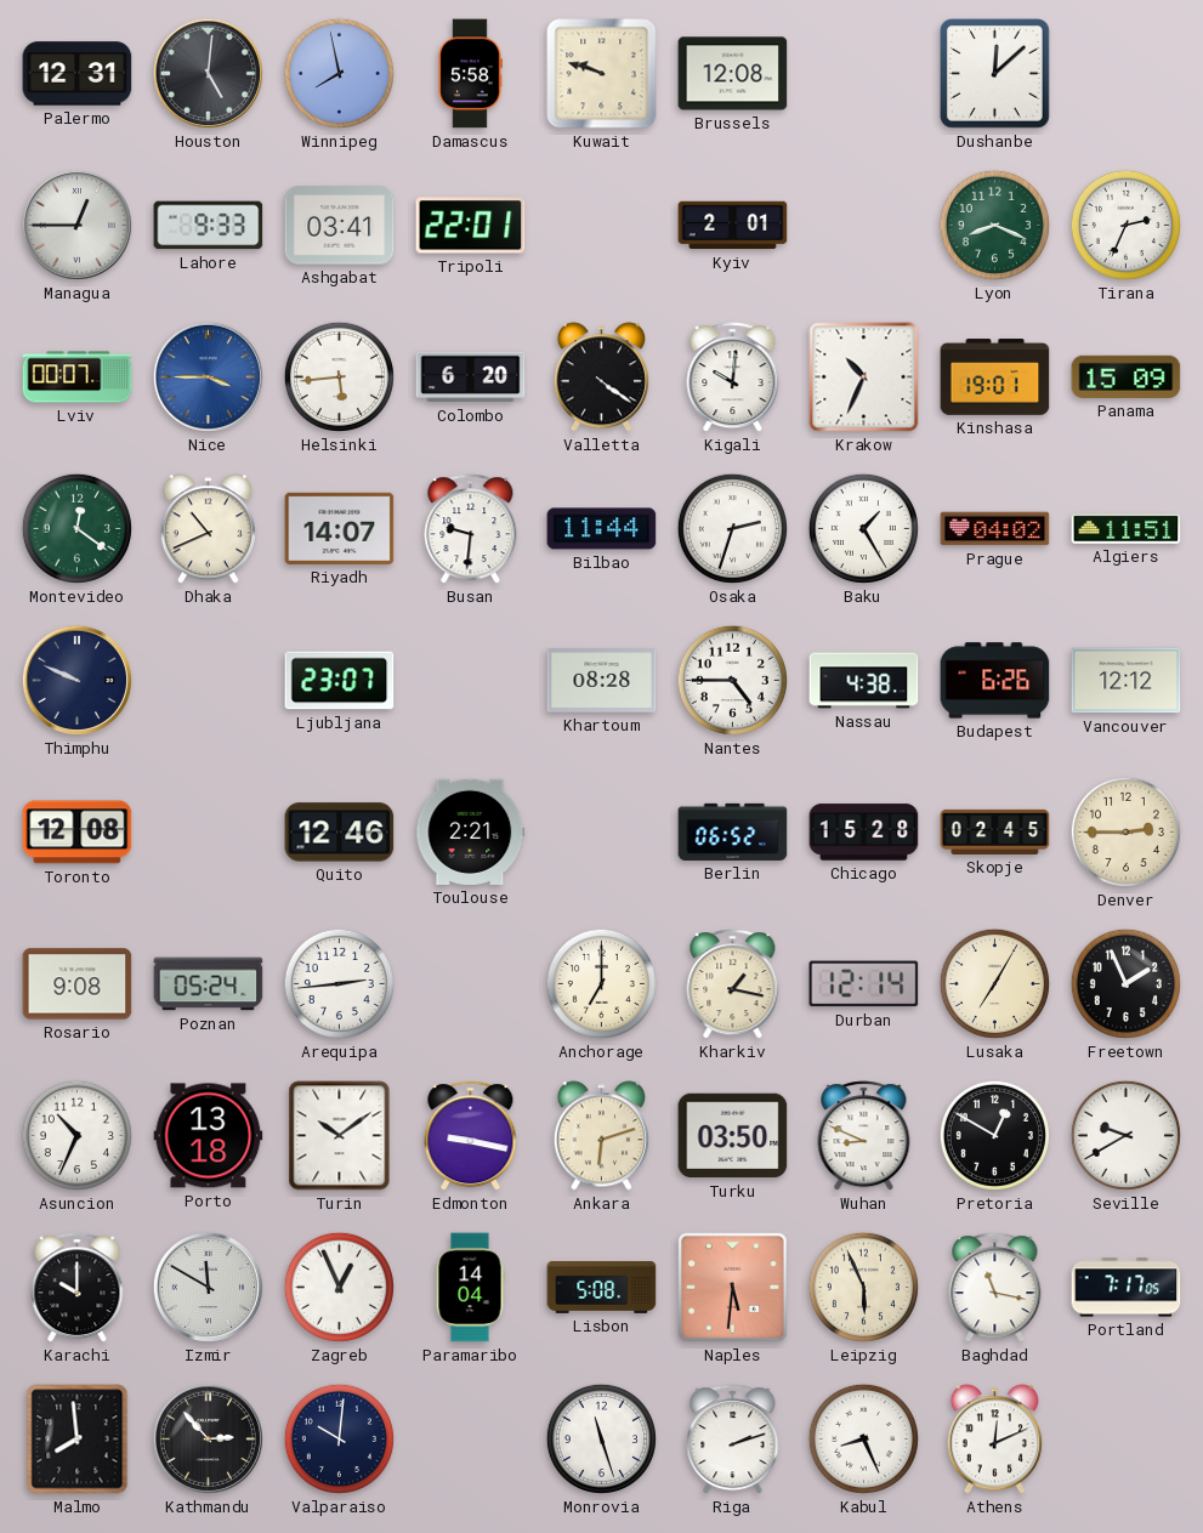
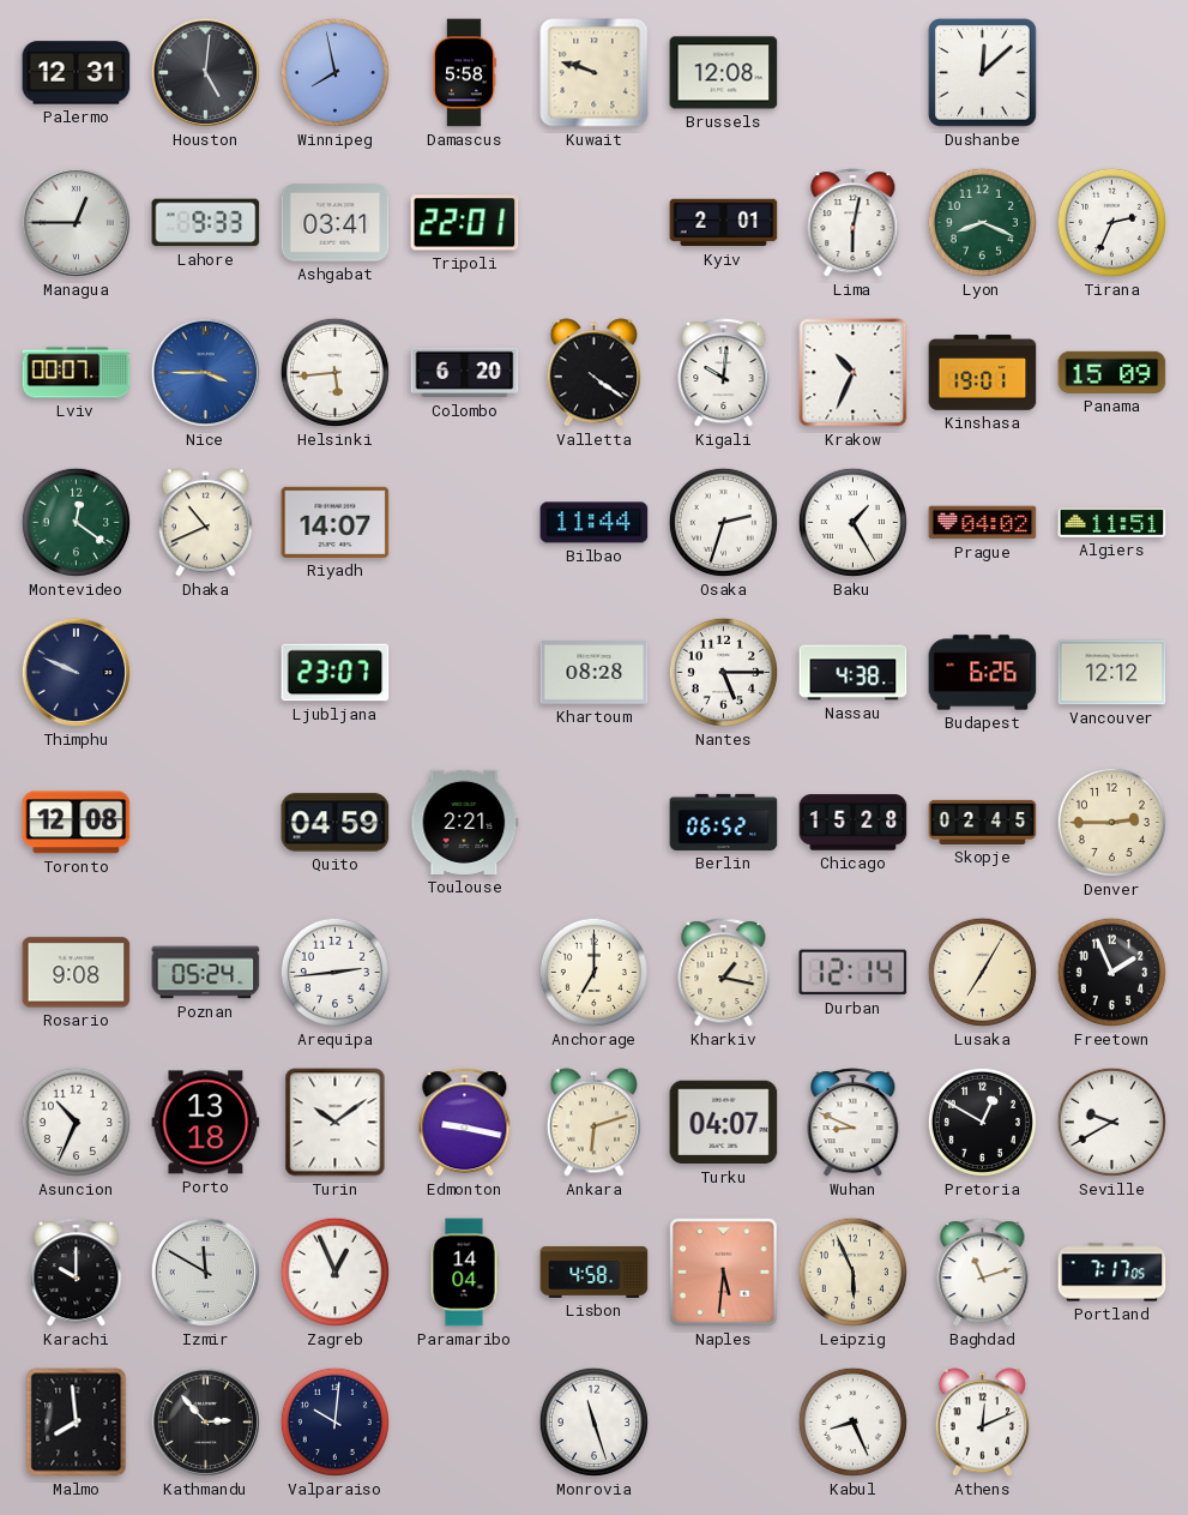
Lima: none -> 6:02
Busan: 9:31 -> none
Nantes: 4:45 -> 5:15
Quito: 12:46 -> 04:59
Turku: 03:50 -> 04:07
Lisbon: 5:08 -> 4:58
Baghdad: 11:17 -> 11:12
Riga: 2:12 -> none
